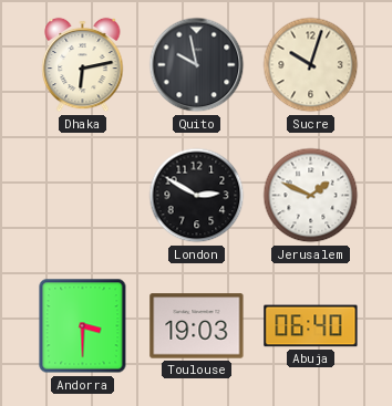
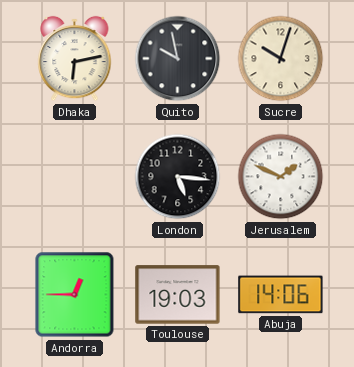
London: 2:50 -> 5:16
Andorra: 3:30 -> 12:45
Abuja: 06:40 -> 14:06
